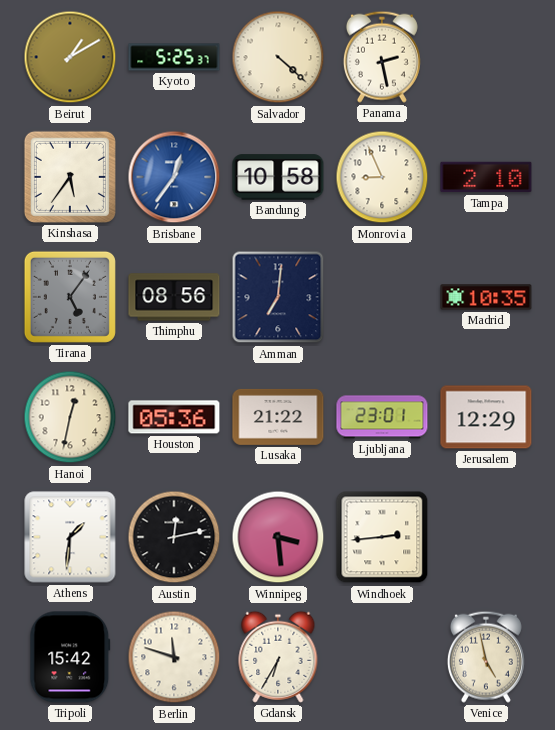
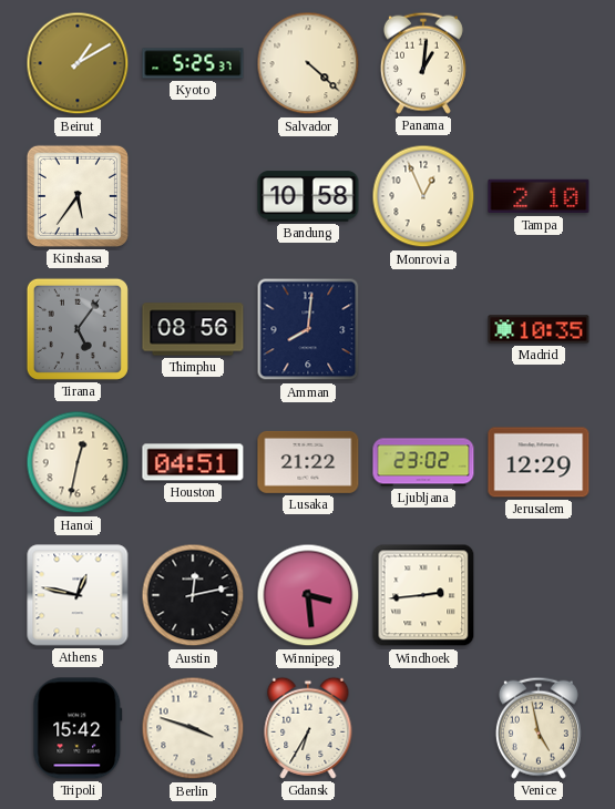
Panama: 2:28 -> 1:01
Brisbane: 12:36 -> none
Monrovia: 8:56 -> 12:56
Amman: 7:01 -> 8:01
Houston: 05:36 -> 04:51
Ljubljana: 23:01 -> 23:02
Athens: 1:31 -> 12:47
Berlin: 11:48 -> 3:48
